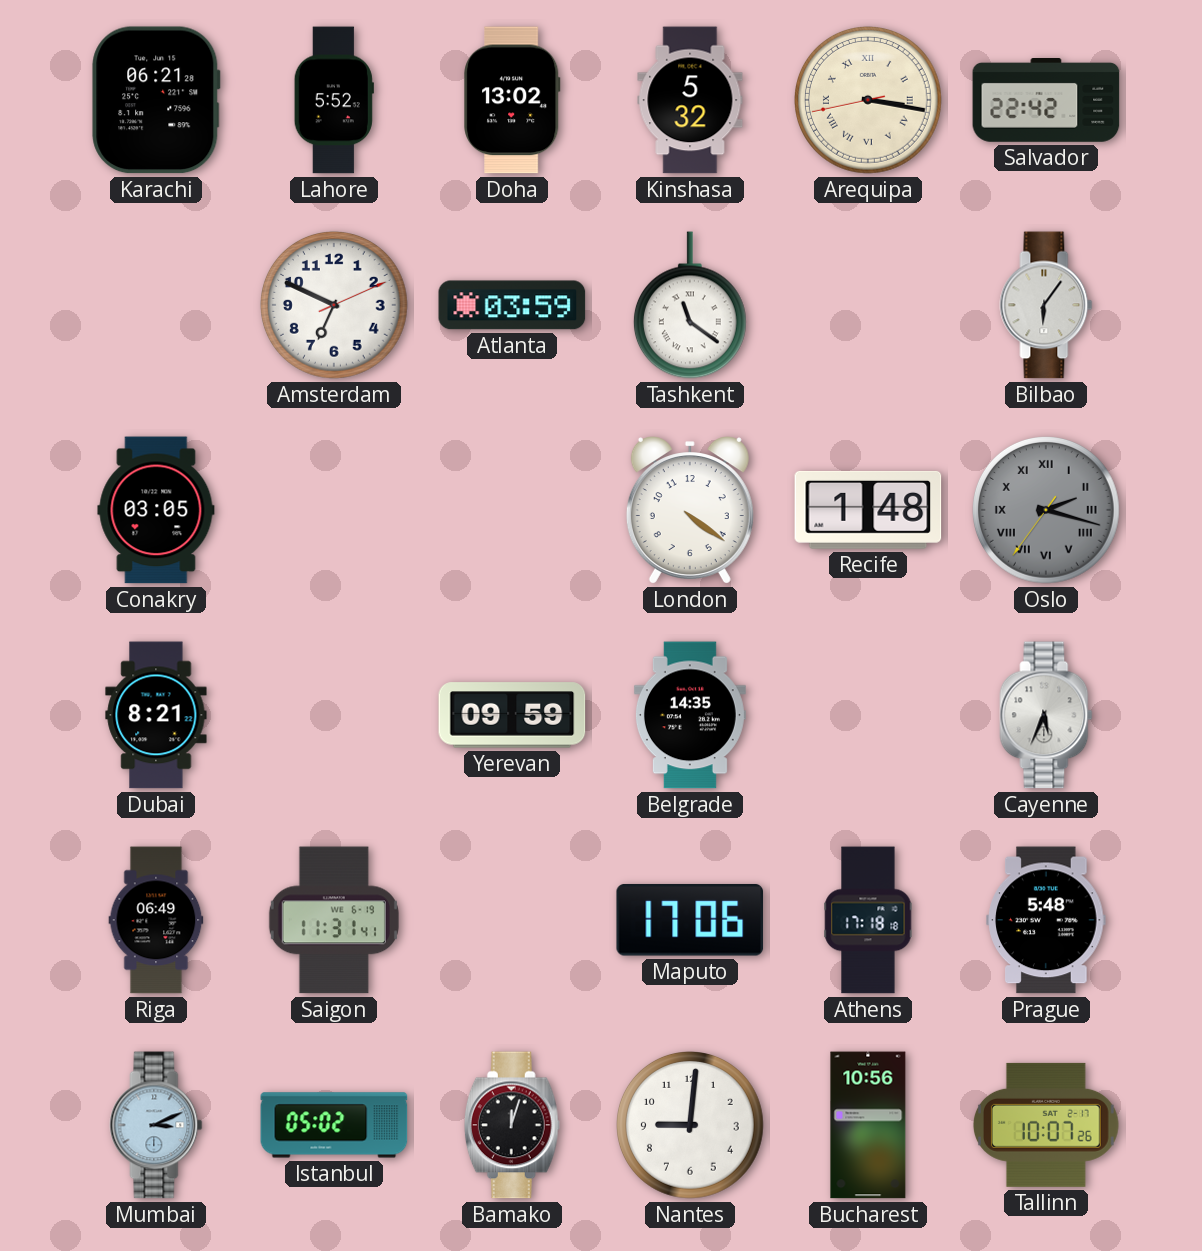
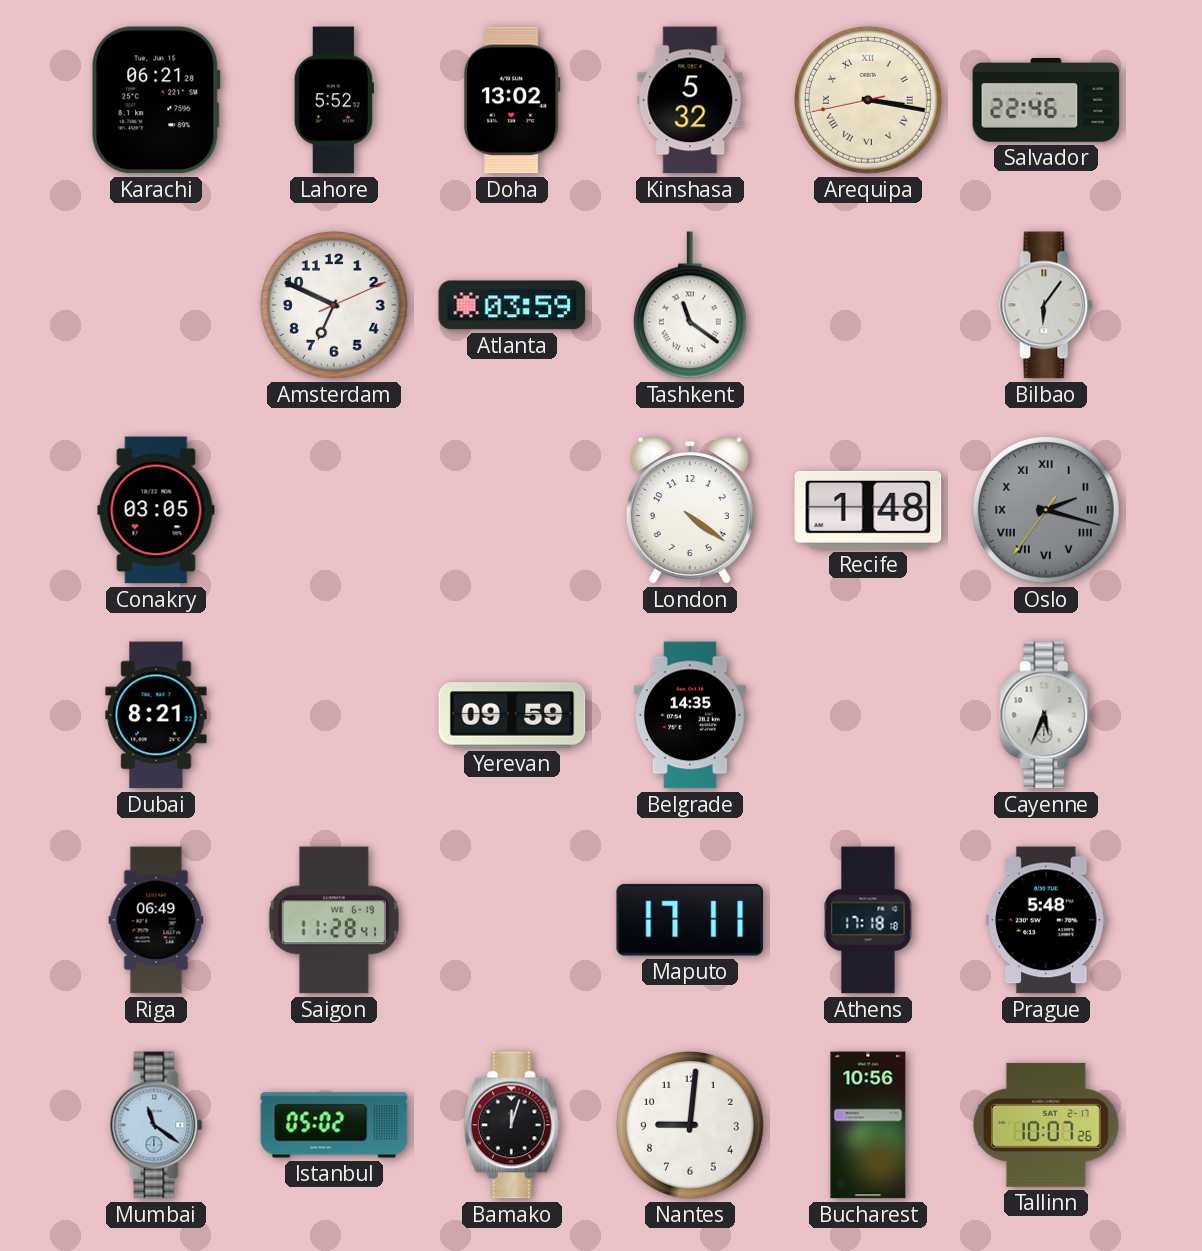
Salvador: 22:42 -> 22:46
Saigon: 11:31 -> 11:28
Maputo: 17:06 -> 17:11
Mumbai: 3:11 -> 11:21
